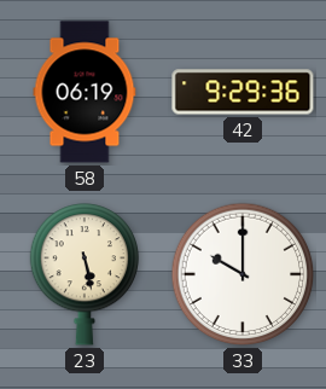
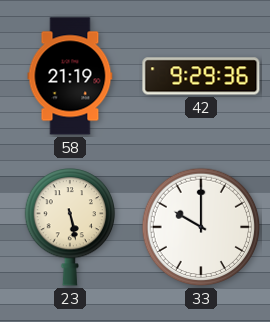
58: 06:19 -> 21:19
